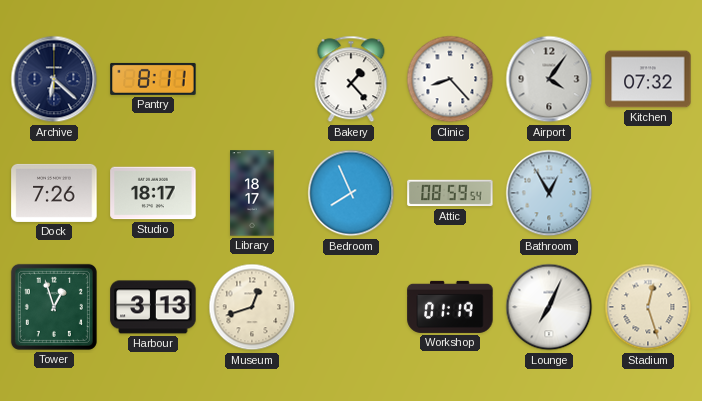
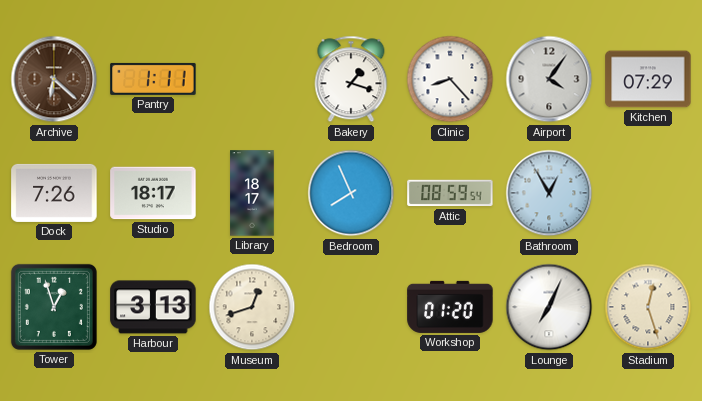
Archive dial: navy -> brown
Pantry: 8:11 -> 1:11
Bakery: 1:23 -> 1:18
Kitchen: 07:32 -> 07:29
Workshop: 01:19 -> 01:20
